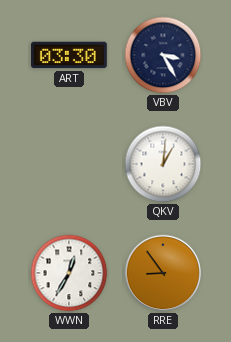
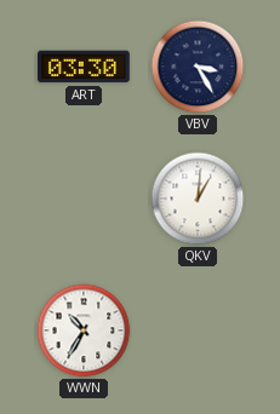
WWN: 12:35 -> 10:35
RRE: 8:54 -> none
